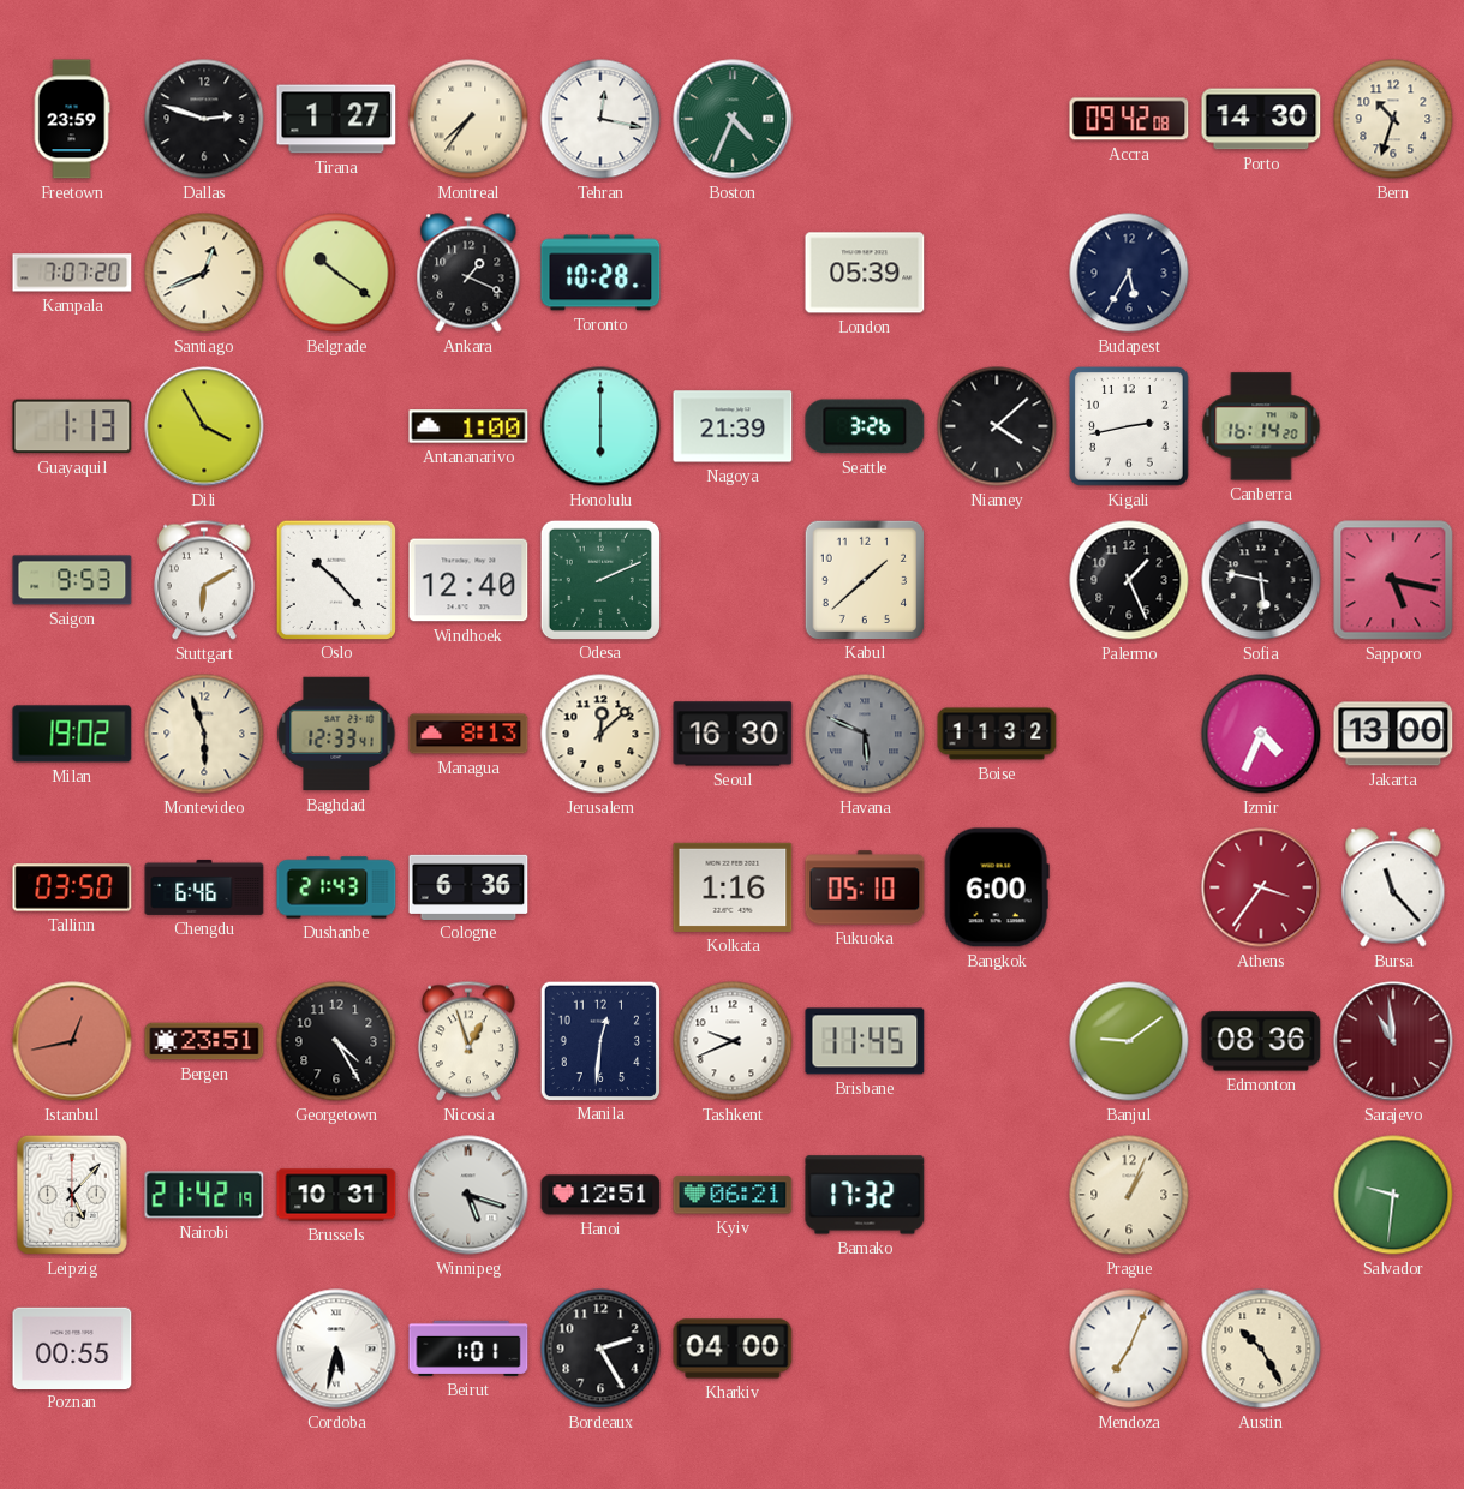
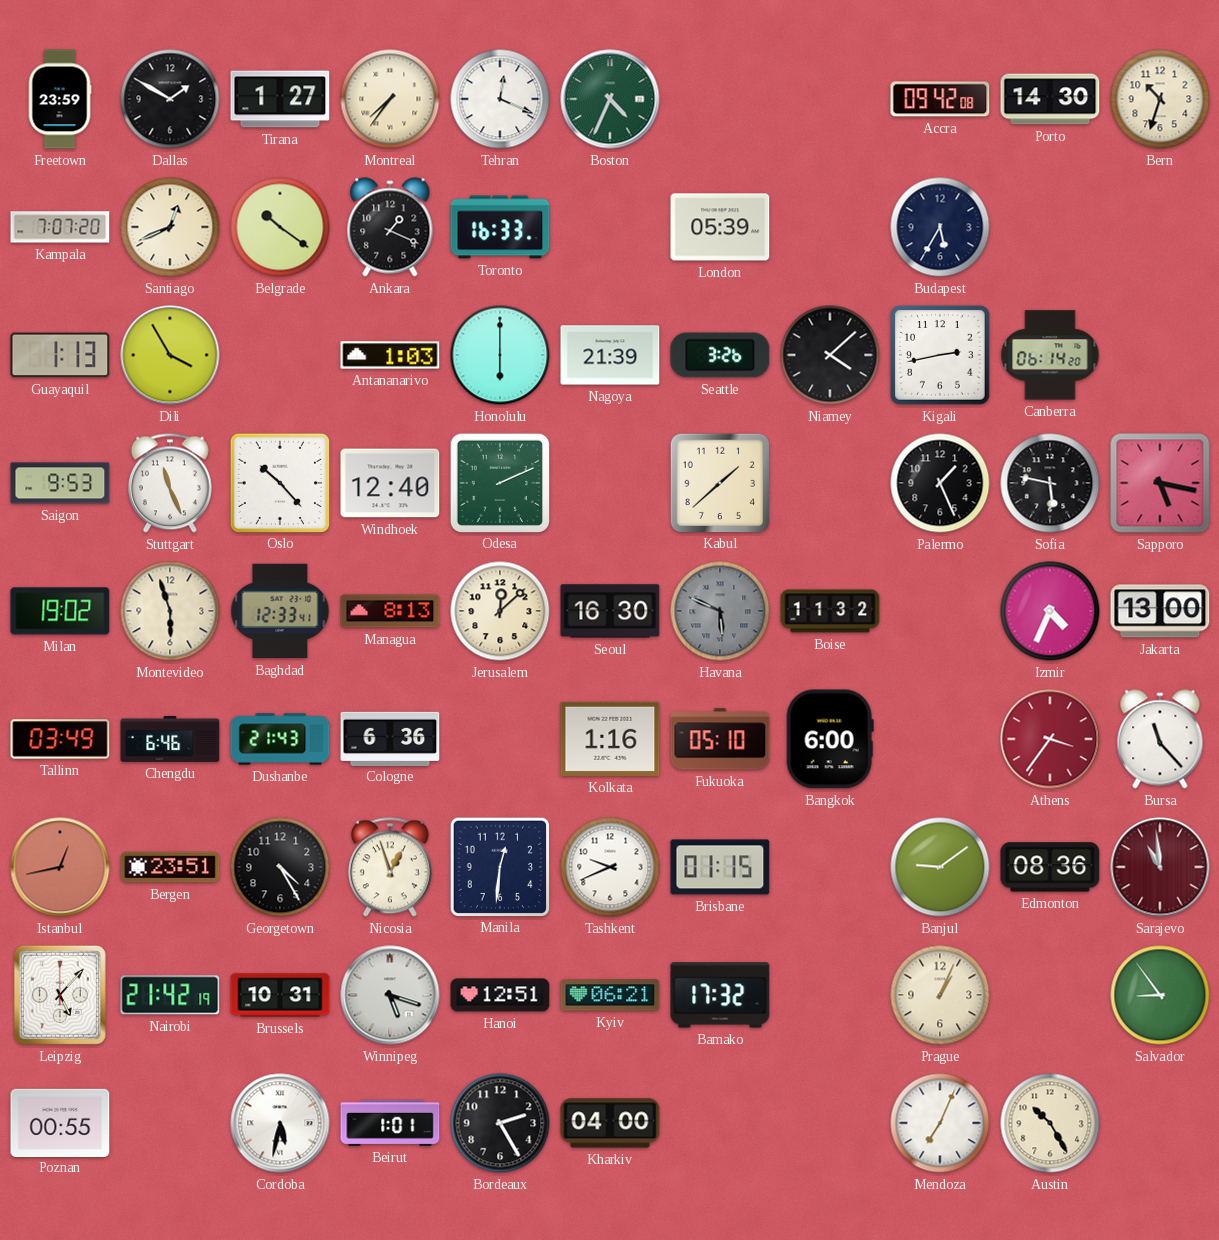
Dallas: 2:48 -> 1:50
Tehran: 12:17 -> 12:19
Toronto: 10:28 -> 16:33
Antananarivo: 1:00 -> 1:03
Canberra: 16:14 -> 06:14
Stuttgart: 6:10 -> 11:26
Tallinn: 03:50 -> 03:49
Brisbane: 11:45 -> 01:15
Salvador: 9:31 -> 8:54
